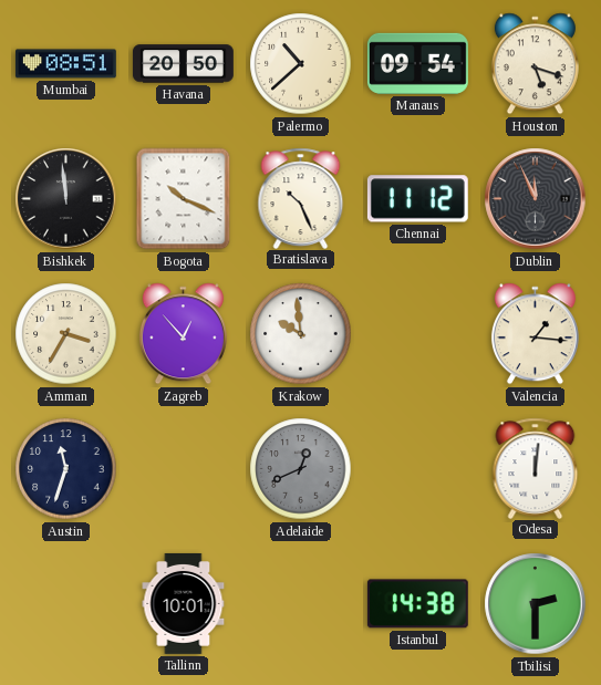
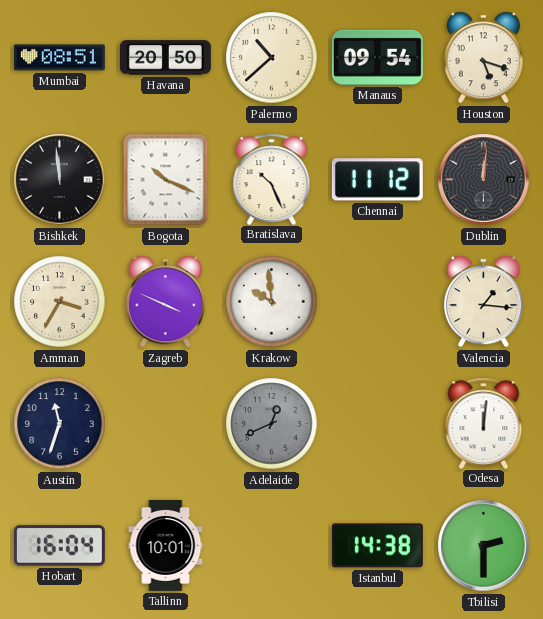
Dublin: 11:56 -> 12:01
Zagreb: 12:53 -> 3:49
Hobart: none -> 16:04
